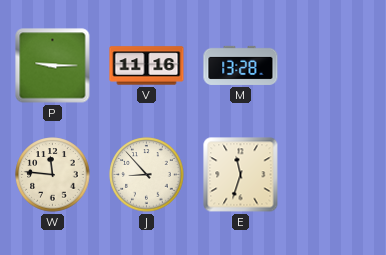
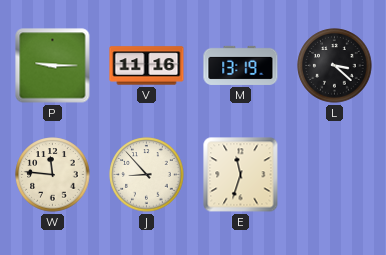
M: 13:28 -> 13:19
L: none -> 3:22
